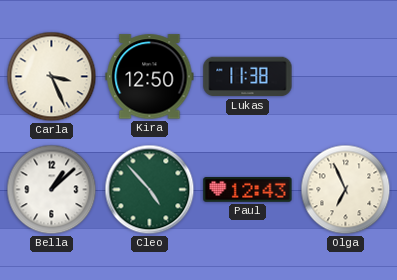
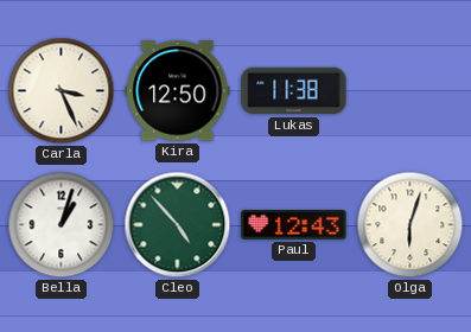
Bella: 1:08 -> 1:03
Olga: 6:56 -> 6:03
